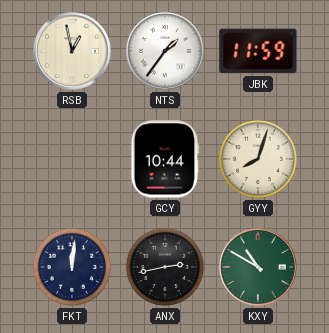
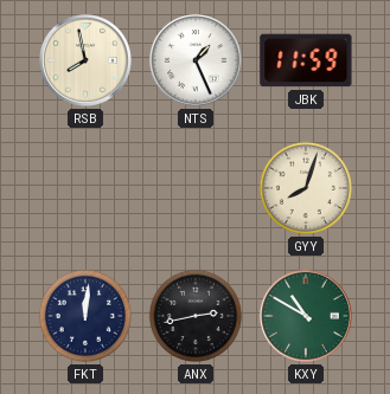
RSB: 12:58 -> 7:58
NTS: 1:36 -> 1:26
GCY: 10:44 -> none
